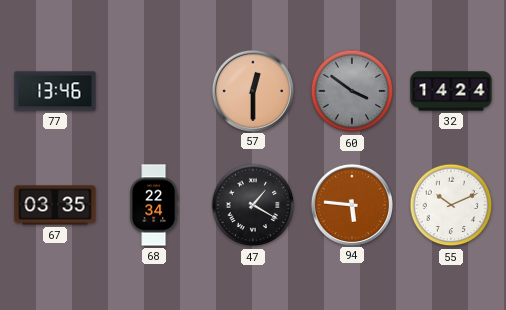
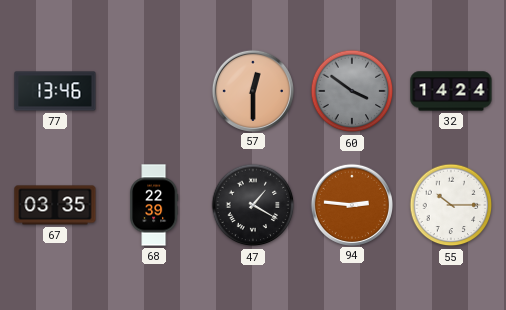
68: 22:34 -> 22:39
94: 5:46 -> 2:46
55: 10:11 -> 10:15
